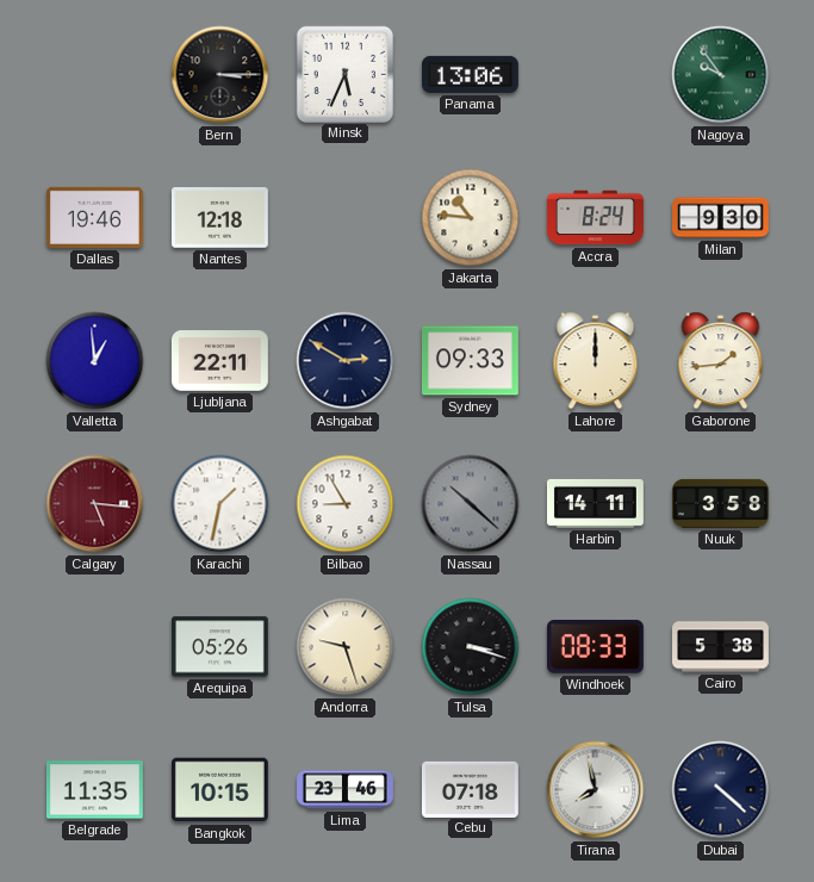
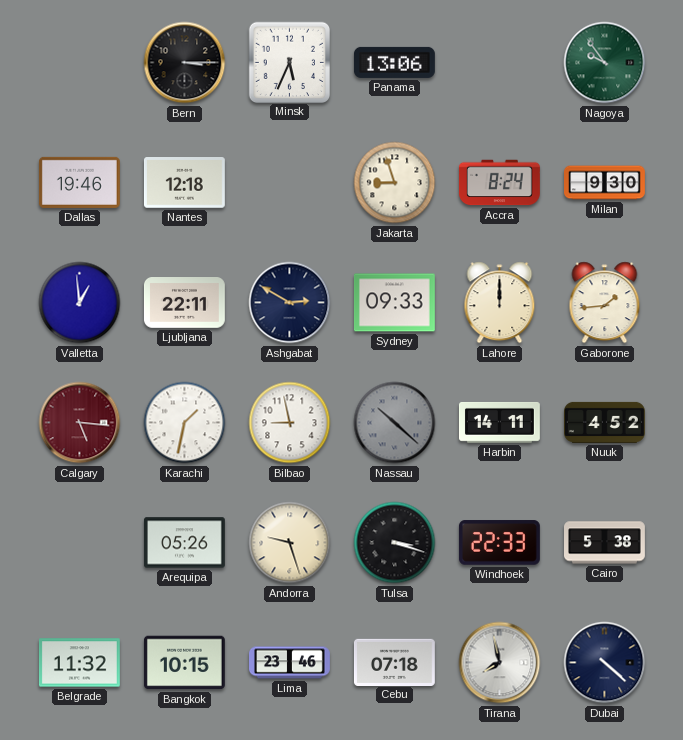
Jakarta: 10:46 -> 8:57
Bilbao: 8:55 -> 8:58
Nuuk: 3:58 -> 4:52
Windhoek: 08:33 -> 22:33
Belgrade: 11:35 -> 11:32
